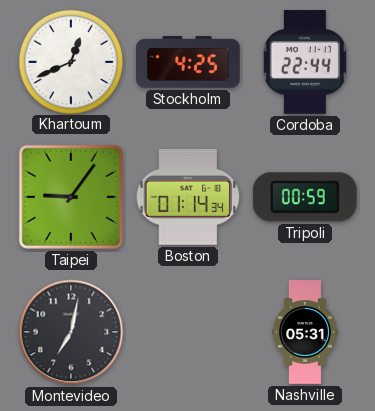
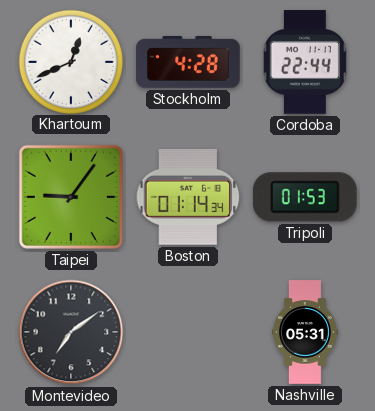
Stockholm: 4:25 -> 4:28
Tripoli: 00:59 -> 01:53
Montevideo: 7:02 -> 7:09
